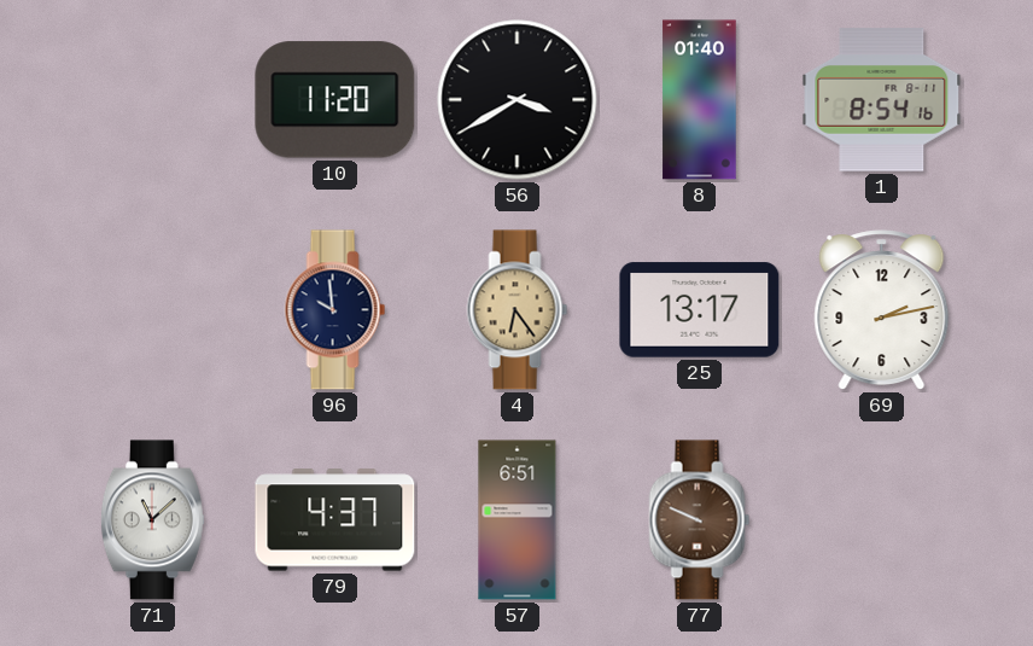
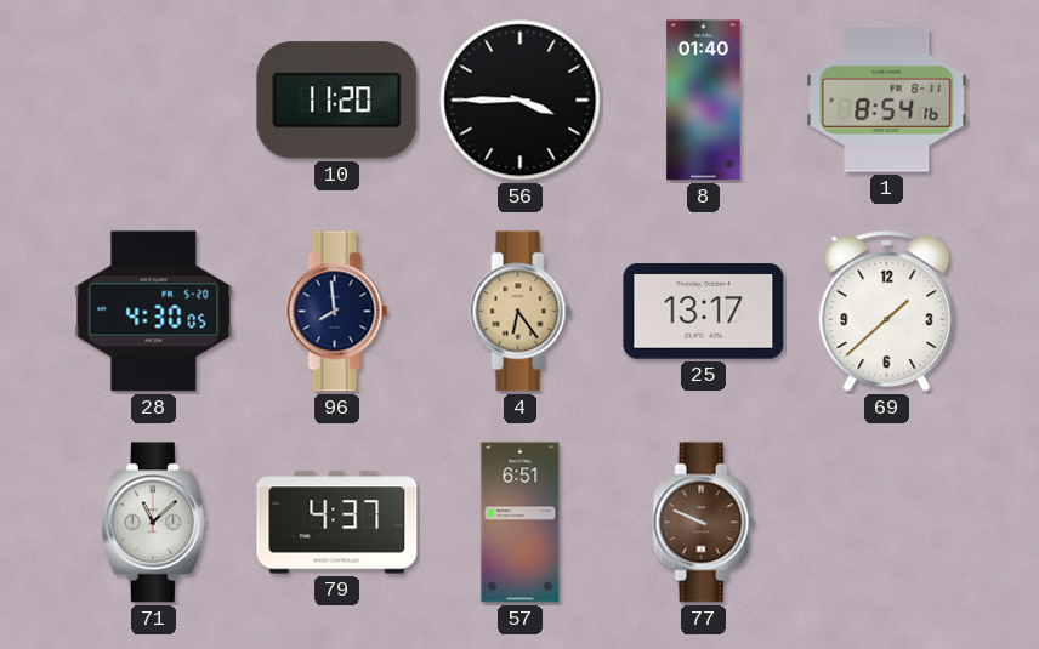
56: 3:40 -> 3:45
28: none -> 4:30
96: 9:59 -> 7:59
69: 2:13 -> 1:38
